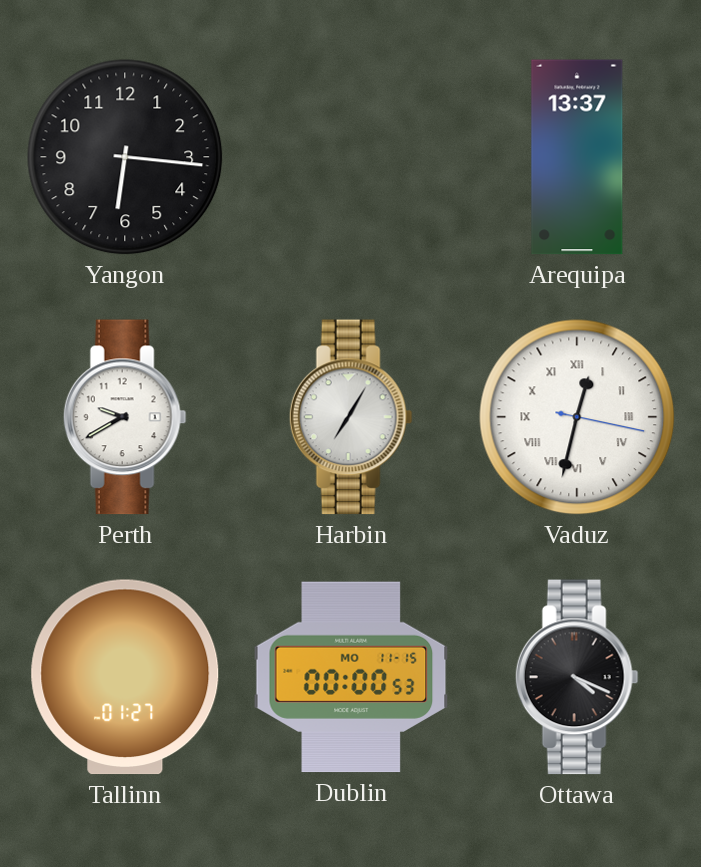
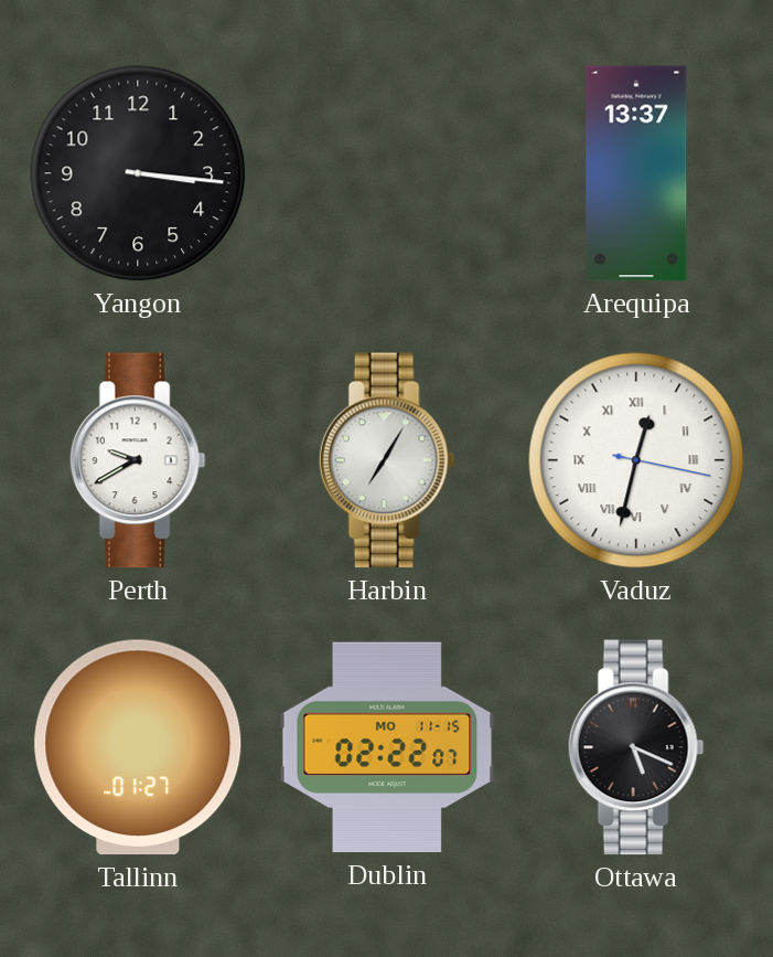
Yangon: 6:16 -> 3:16
Dublin: 00:00 -> 02:22
Ottawa: 4:19 -> 5:19
